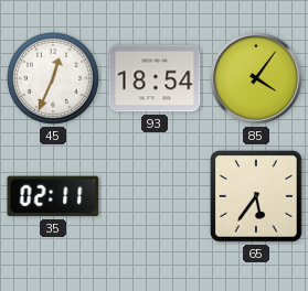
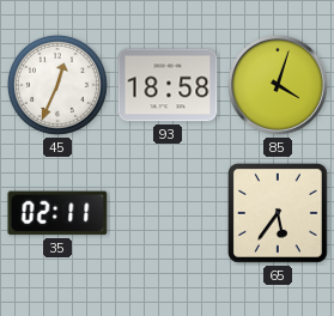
93: 18:54 -> 18:58
85: 4:06 -> 4:03
